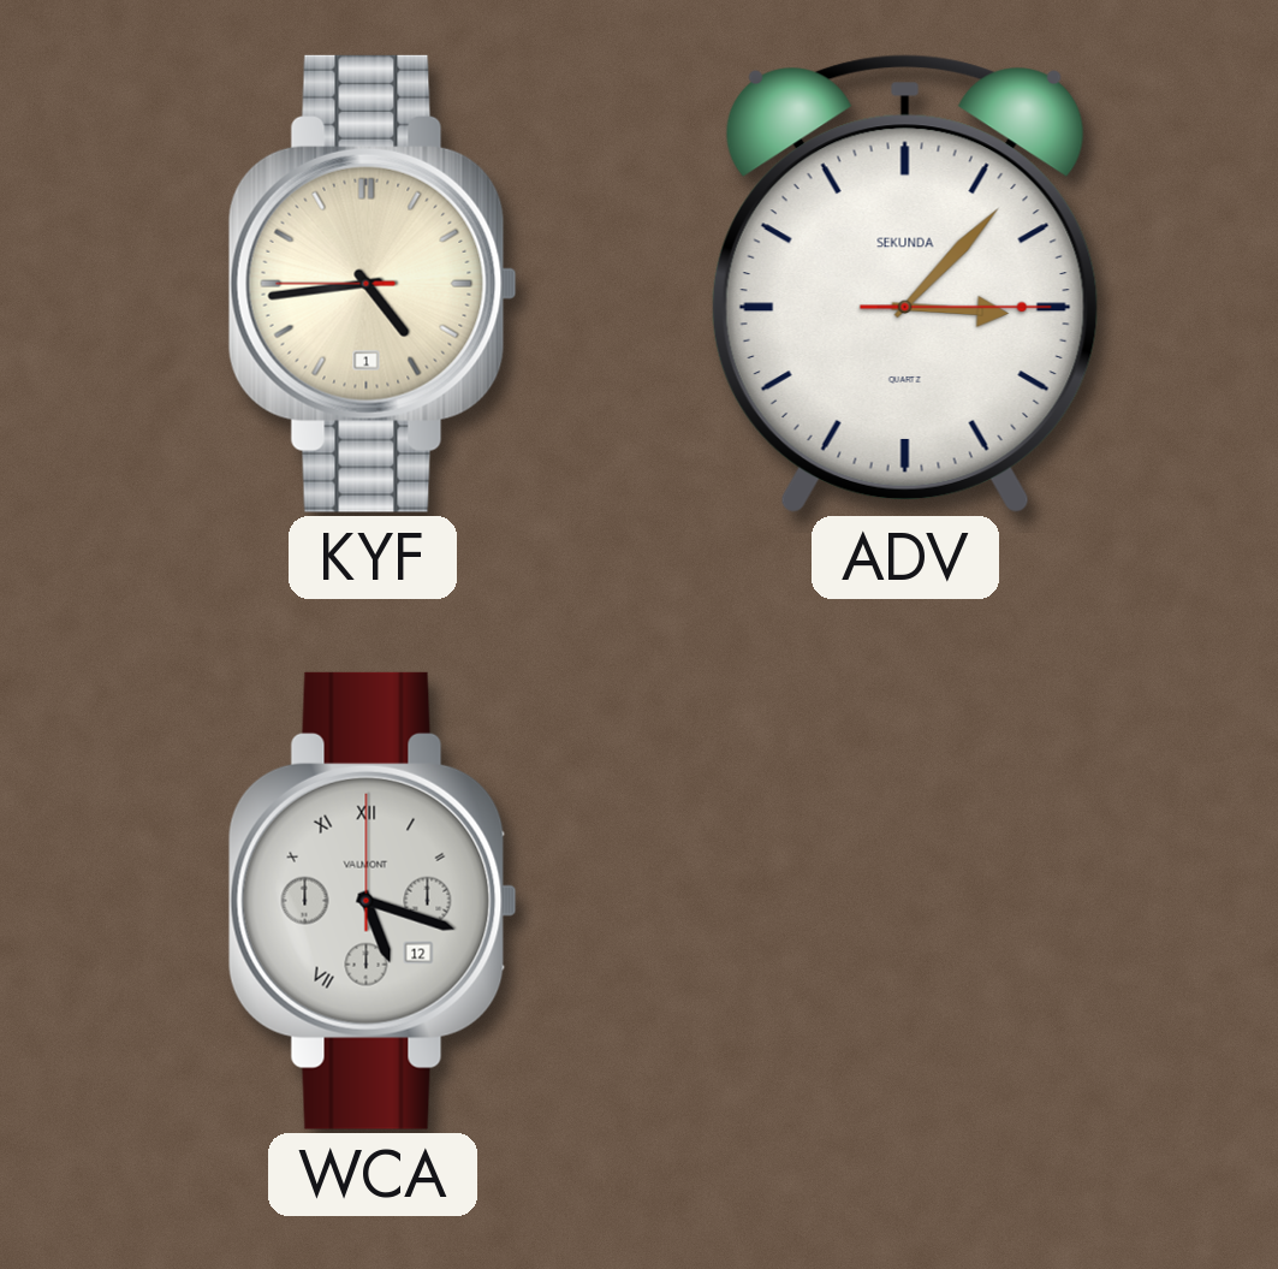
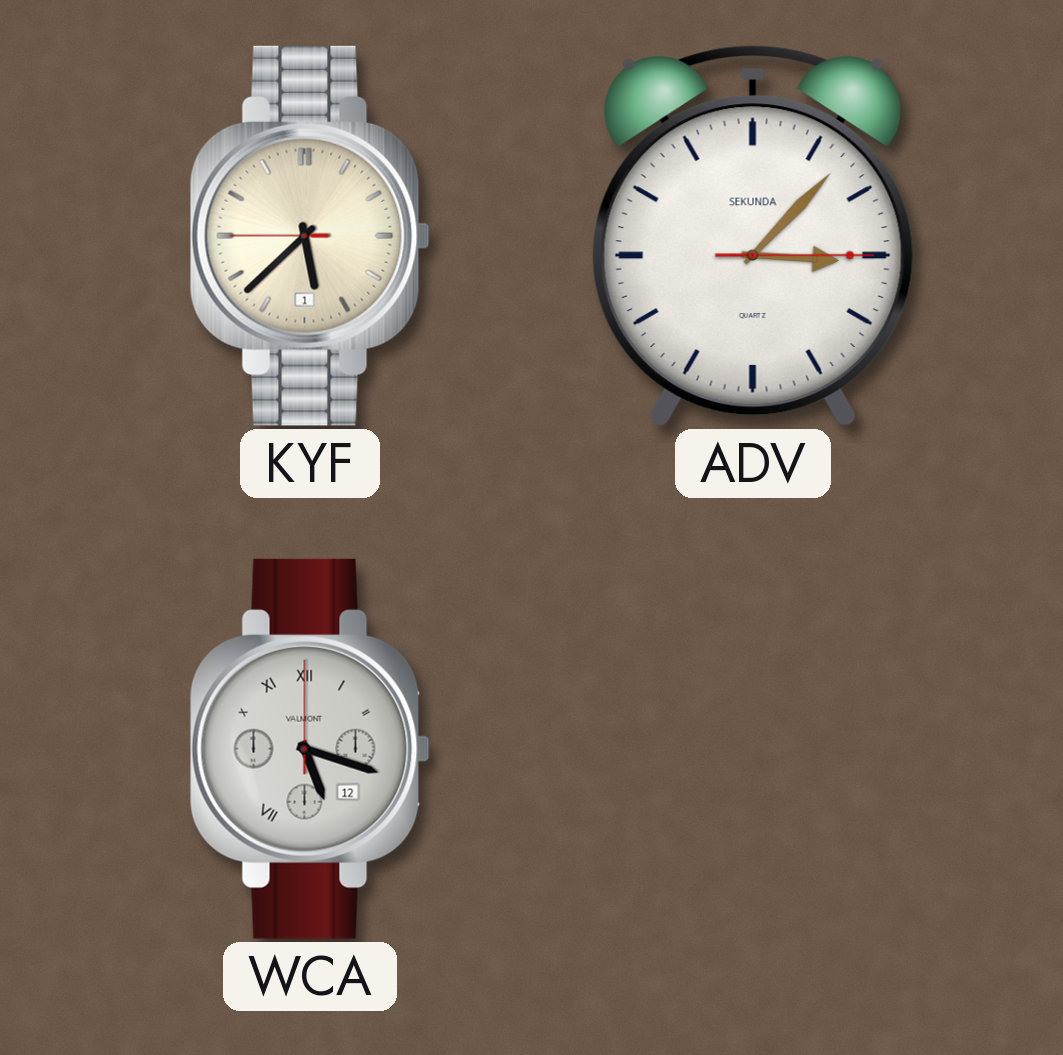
KYF: 4:43 -> 5:37
